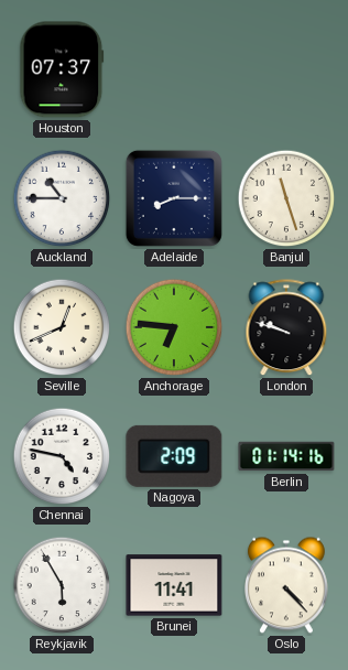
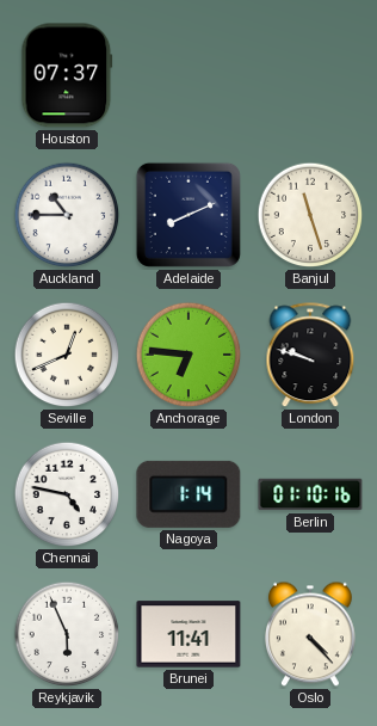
Adelaide: 8:15 -> 8:11
Nagoya: 2:09 -> 1:14
Berlin: 01:14 -> 01:10
Reykjavik: 5:55 -> 5:56
